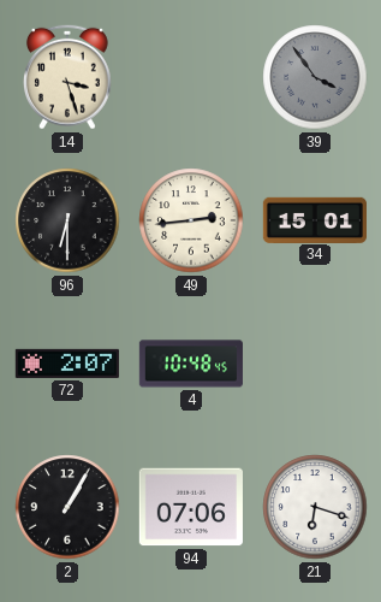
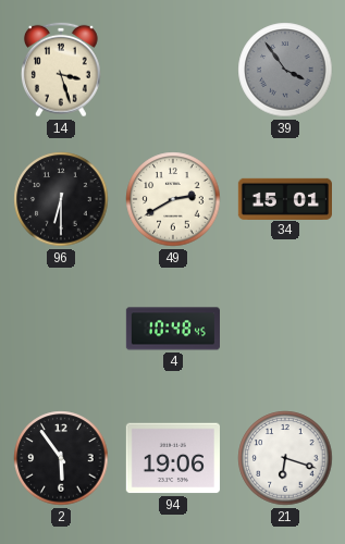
49: 2:44 -> 2:40
72: 2:07 -> none
2: 1:05 -> 5:54
94: 07:06 -> 19:06
